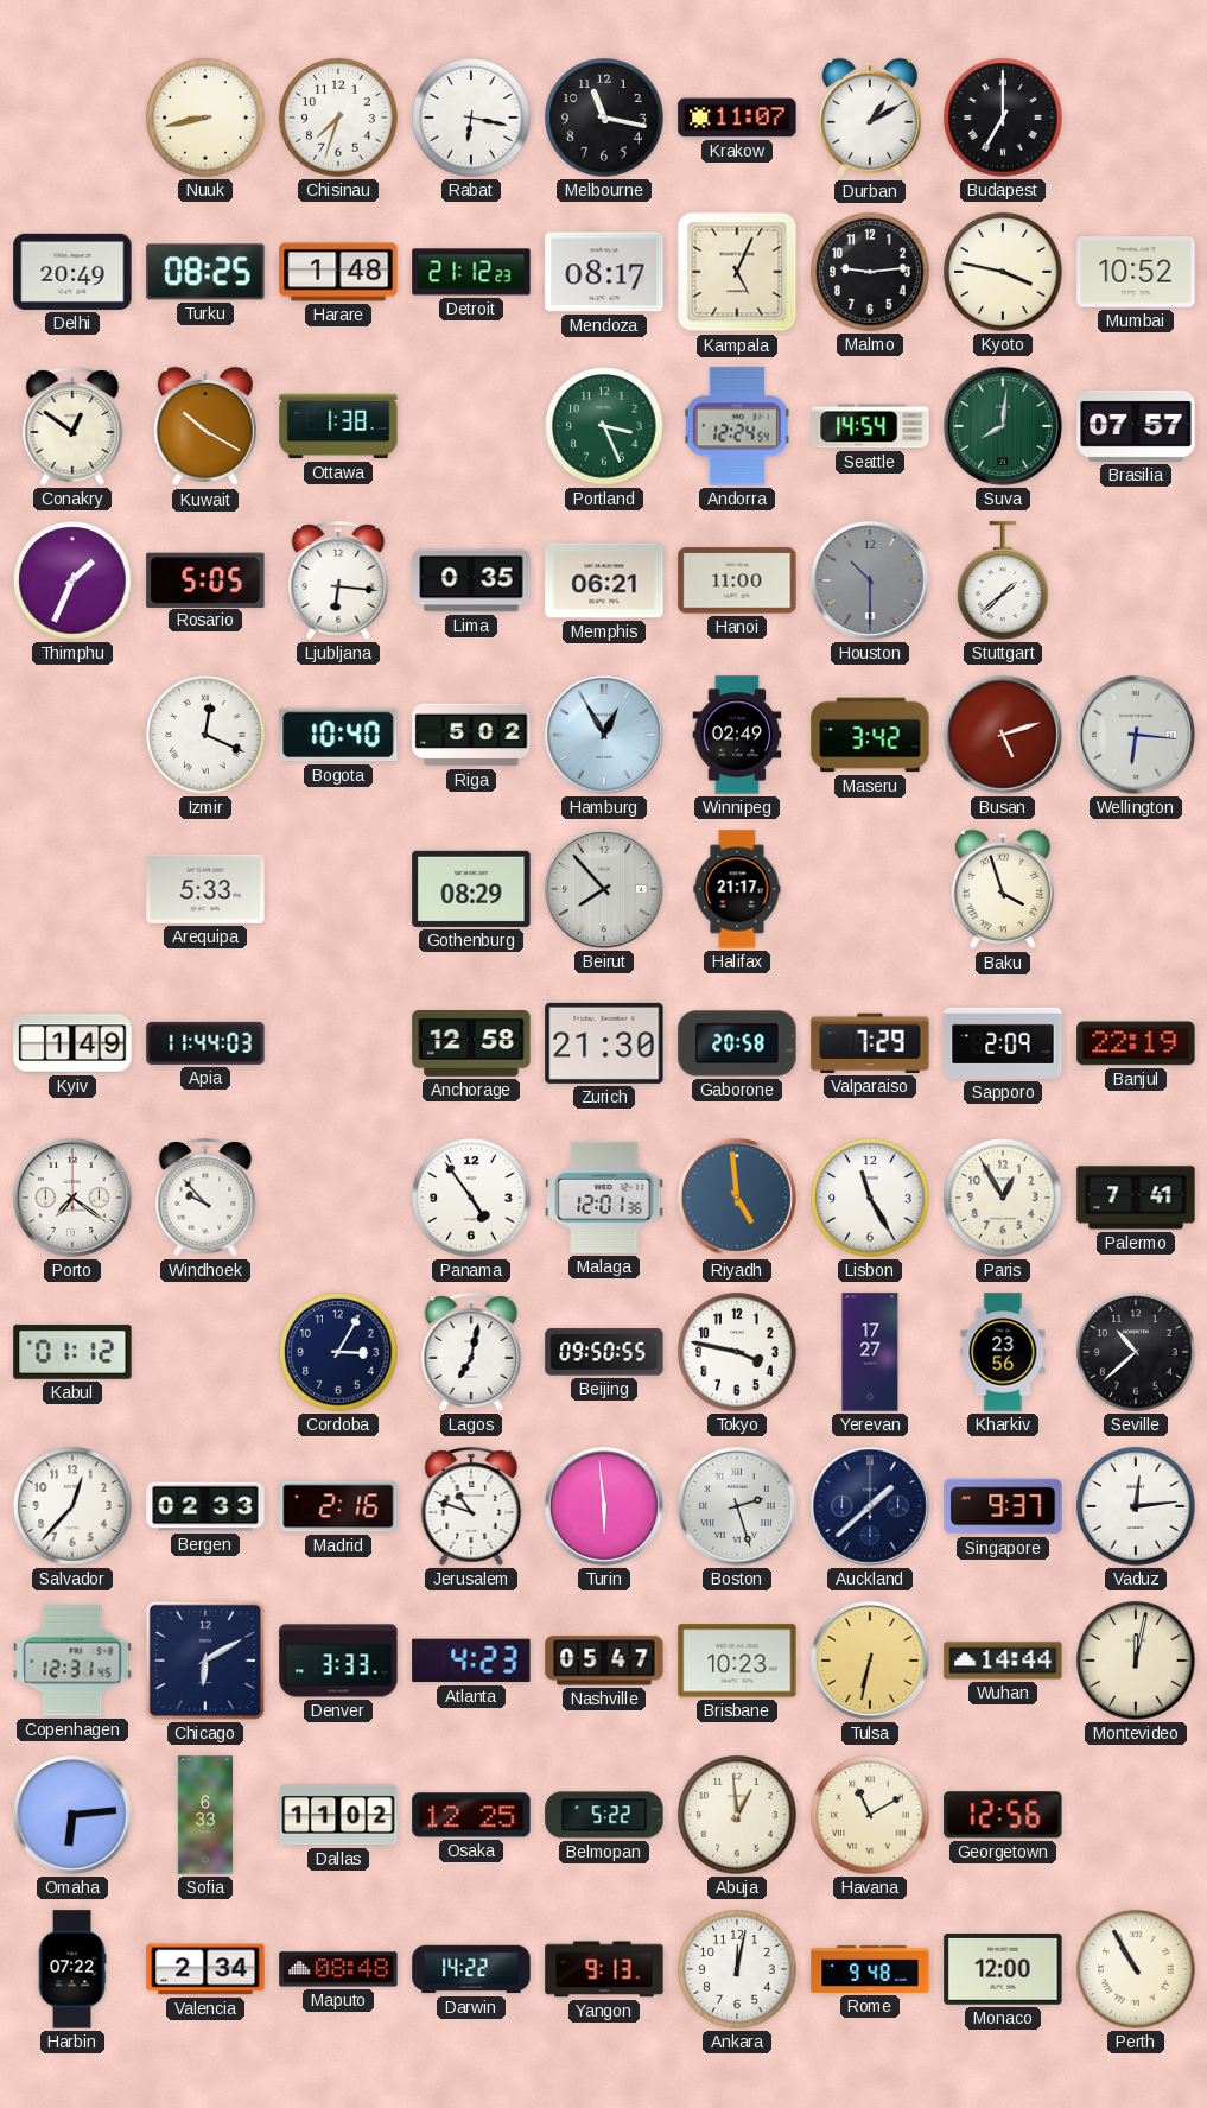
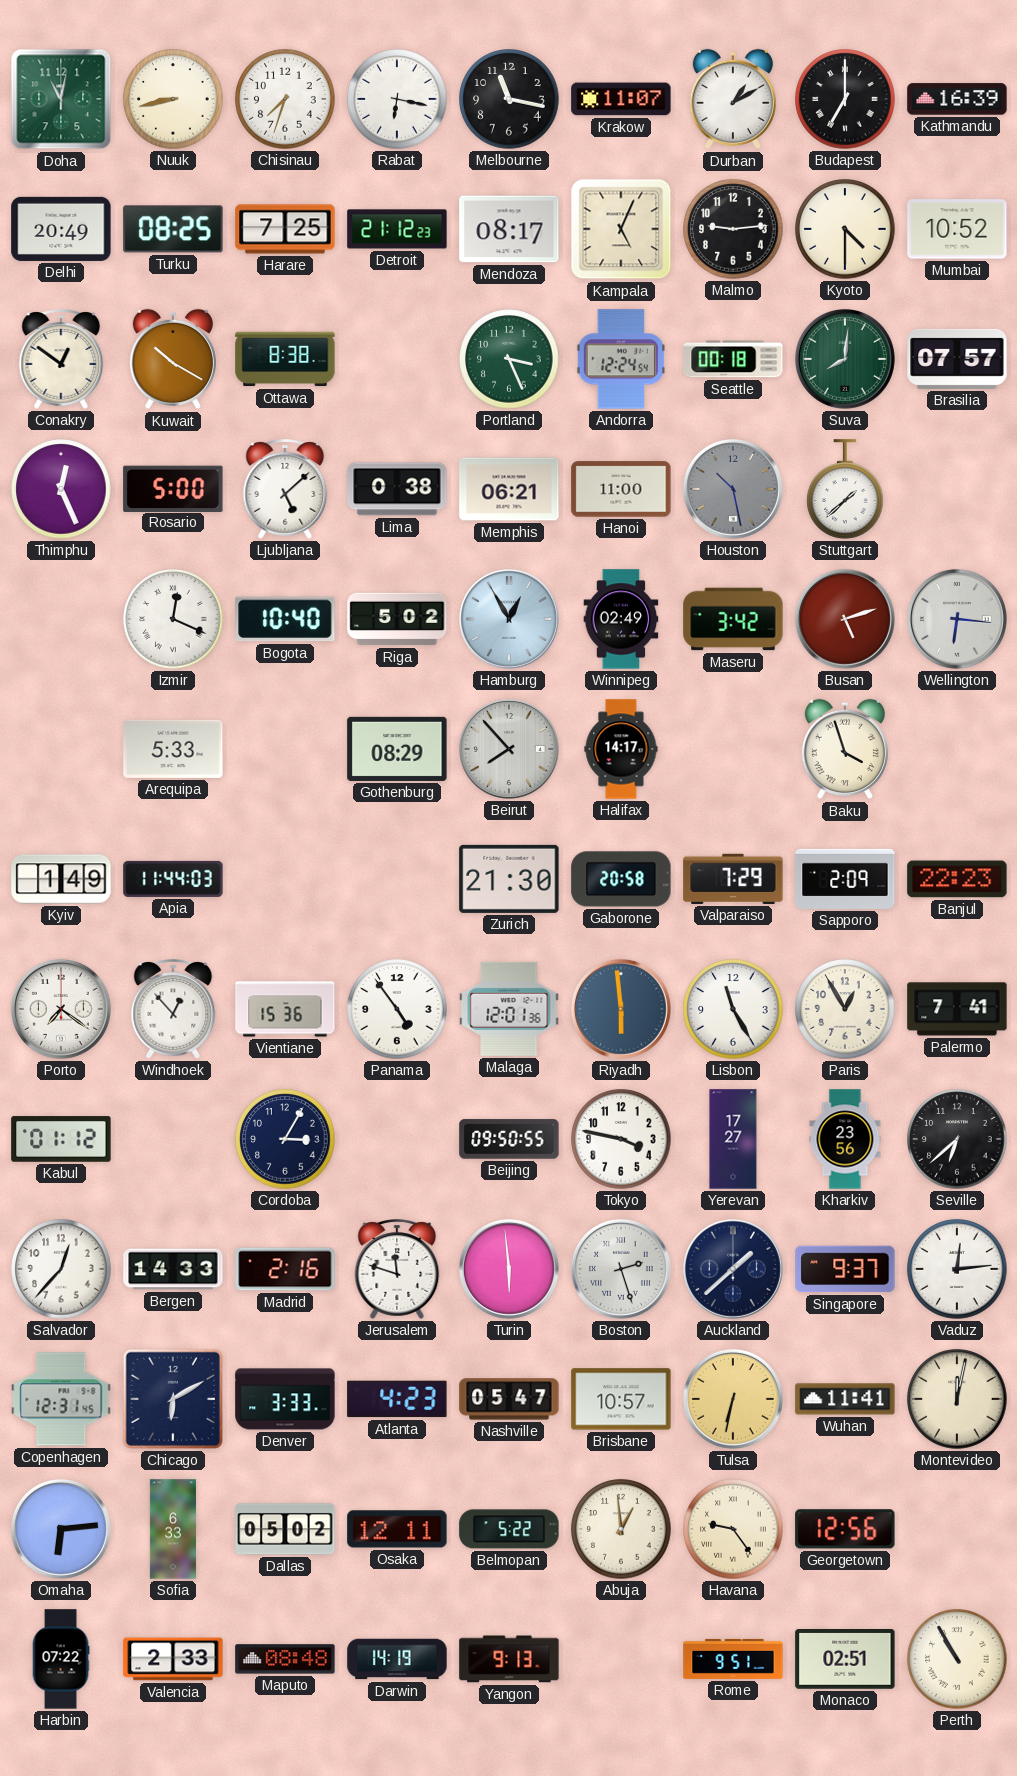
Doha: none -> 11:02
Kathmandu: none -> 16:39
Harare: 1:48 -> 7:25
Kyoto: 3:47 -> 4:30
Ottawa: 1:38 -> 8:38
Seattle: 14:54 -> 00:18
Thimphu: 1:34 -> 12:26
Rosario: 5:05 -> 5:00
Ljubljana: 6:16 -> 5:08
Lima: 0:35 -> 0:38
Houston: 10:30 -> 10:28
Halifax: 21:17 -> 14:17
Anchorage: 12:58 -> none
Banjul: 22:19 -> 22:23
Windhoek: 9:53 -> 12:53
Vientiane: none -> 15:36
Riyadh: 4:59 -> 5:59
Lagos: 7:02 -> none
Seville: 10:38 -> 6:38
Bergen: 02:33 -> 14:33
Jerusalem: 10:48 -> 11:48
Brisbane: 10:23 -> 10:57
Wuhan: 14:44 -> 11:41
Dallas: 11:02 -> 05:02
Osaka: 12:25 -> 12:11
Havana: 11:10 -> 9:24
Valencia: 2:34 -> 2:33
Darwin: 14:22 -> 14:19
Ankara: 12:02 -> none
Rome: 9:48 -> 9:51
Monaco: 12:00 -> 02:51
